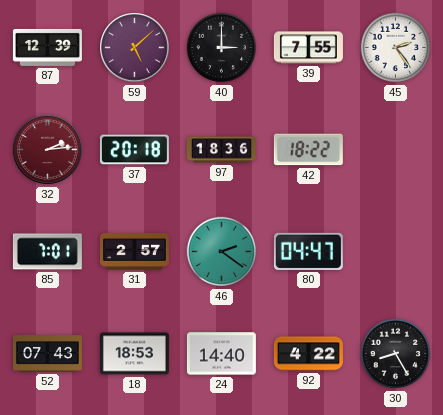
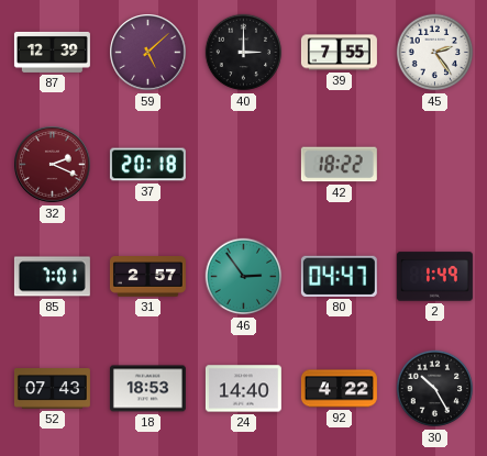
32: 2:14 -> 2:19
97: 18:36 -> none
46: 2:21 -> 2:54
2: none -> 1:49
30: 8:25 -> 10:25
